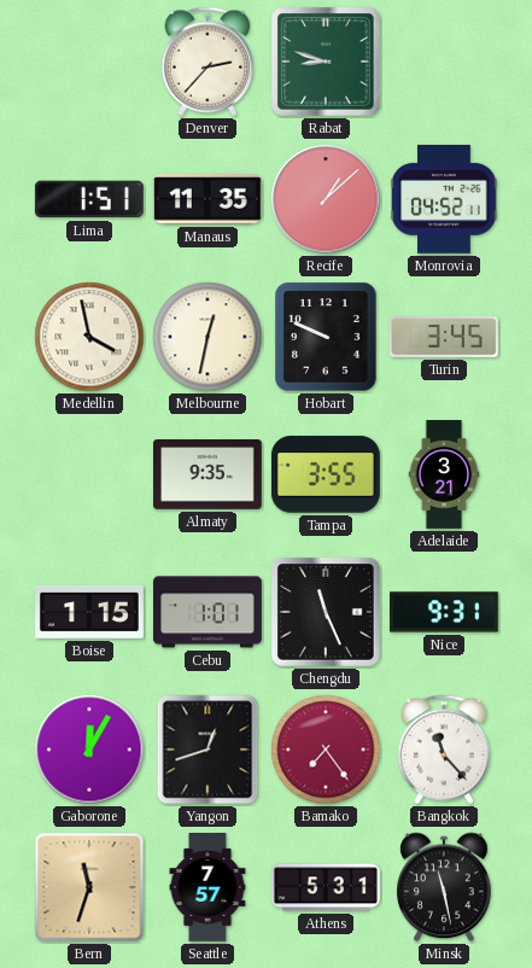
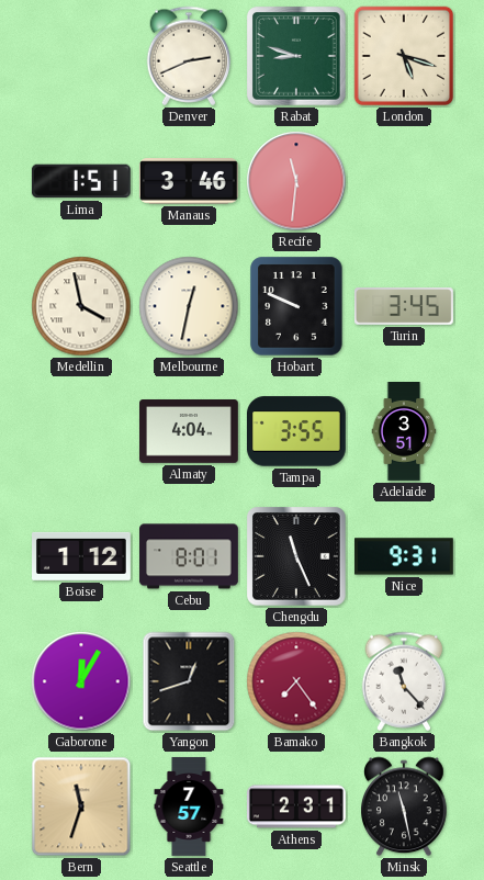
Denver: 2:37 -> 2:41
London: none -> 5:18
Manaus: 11:35 -> 3:46
Recife: 1:08 -> 11:31
Monrovia: 04:52 -> none
Almaty: 9:35 -> 4:04
Adelaide: 3:21 -> 3:51
Boise: 1:15 -> 1:12
Cebu: 1:01 -> 8:01
Athens: 5:31 -> 2:31
